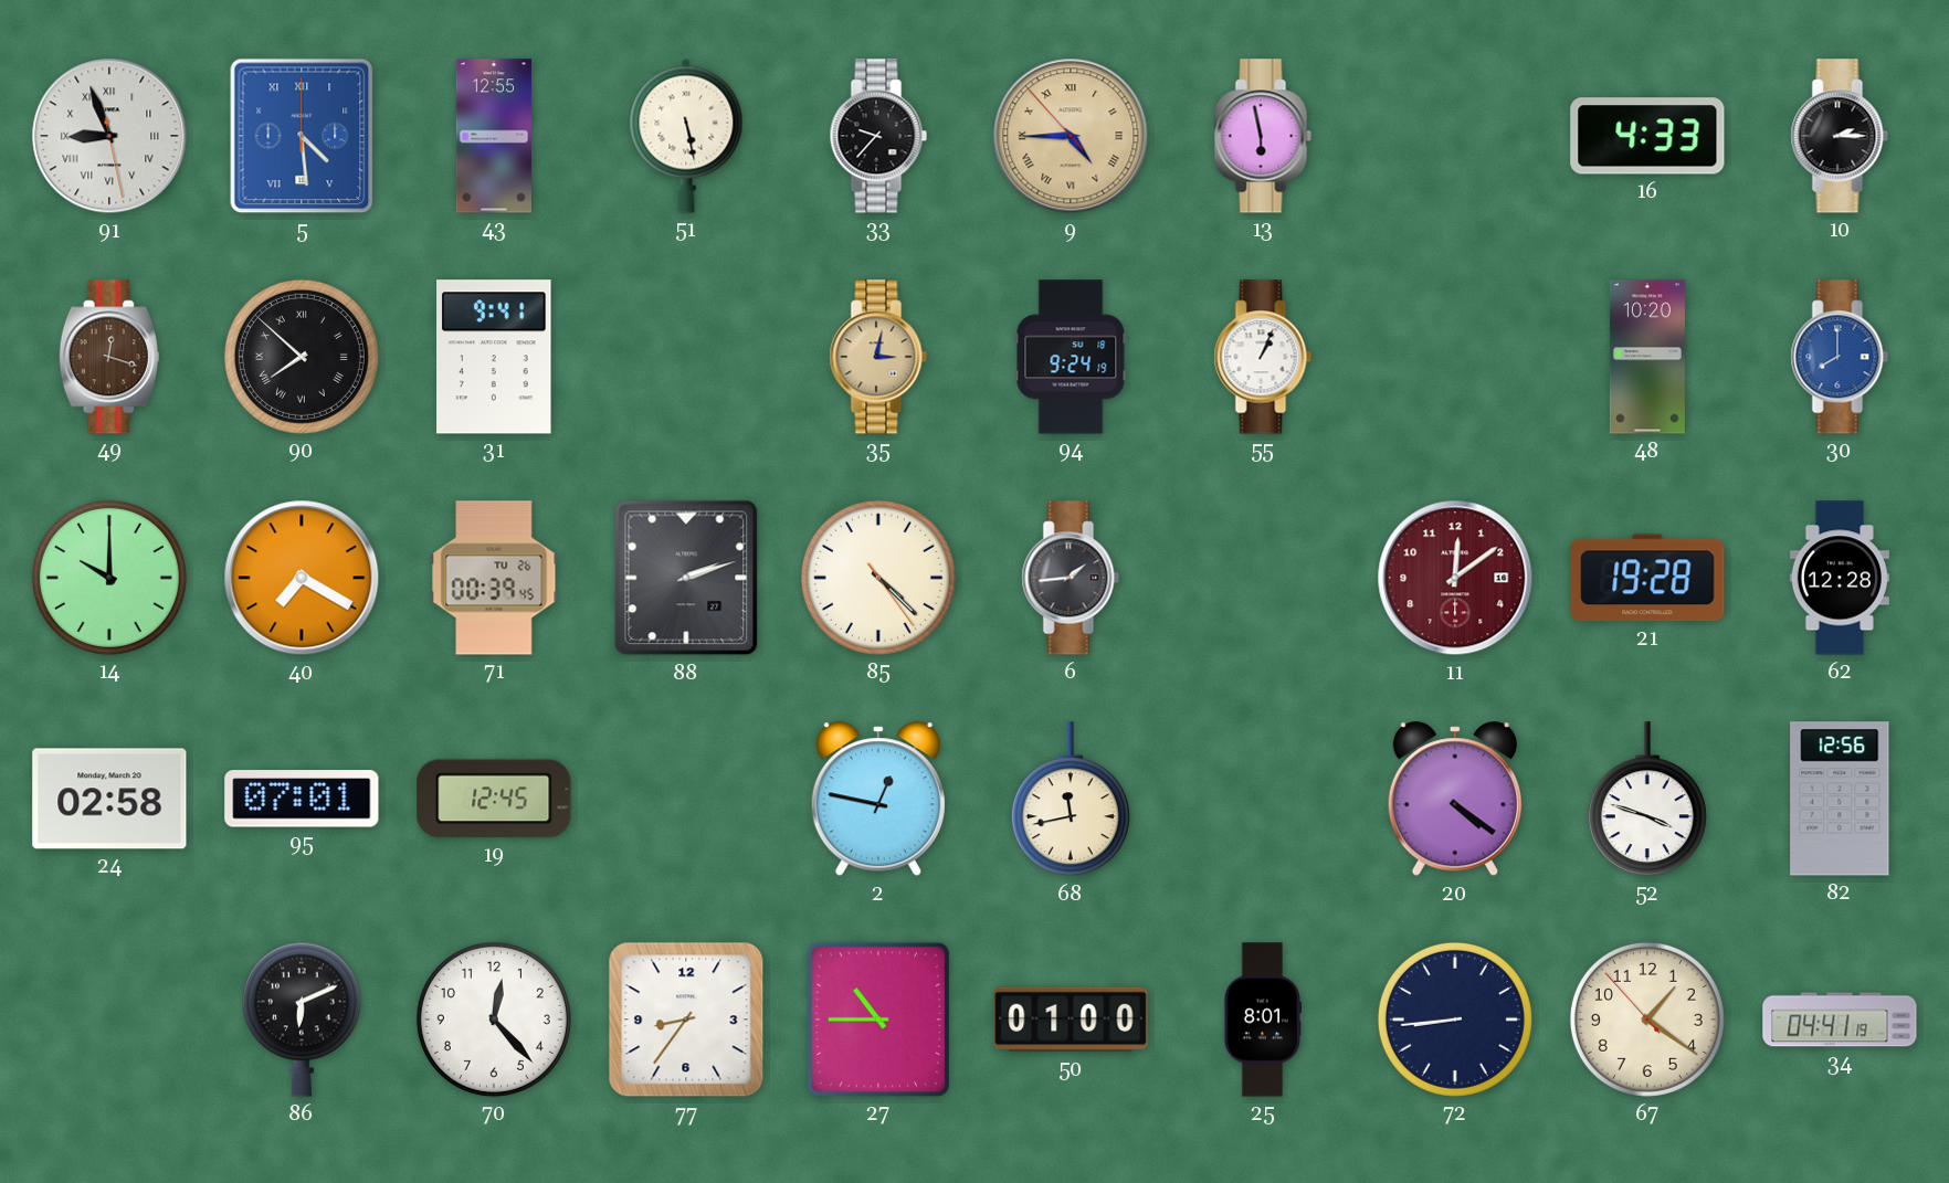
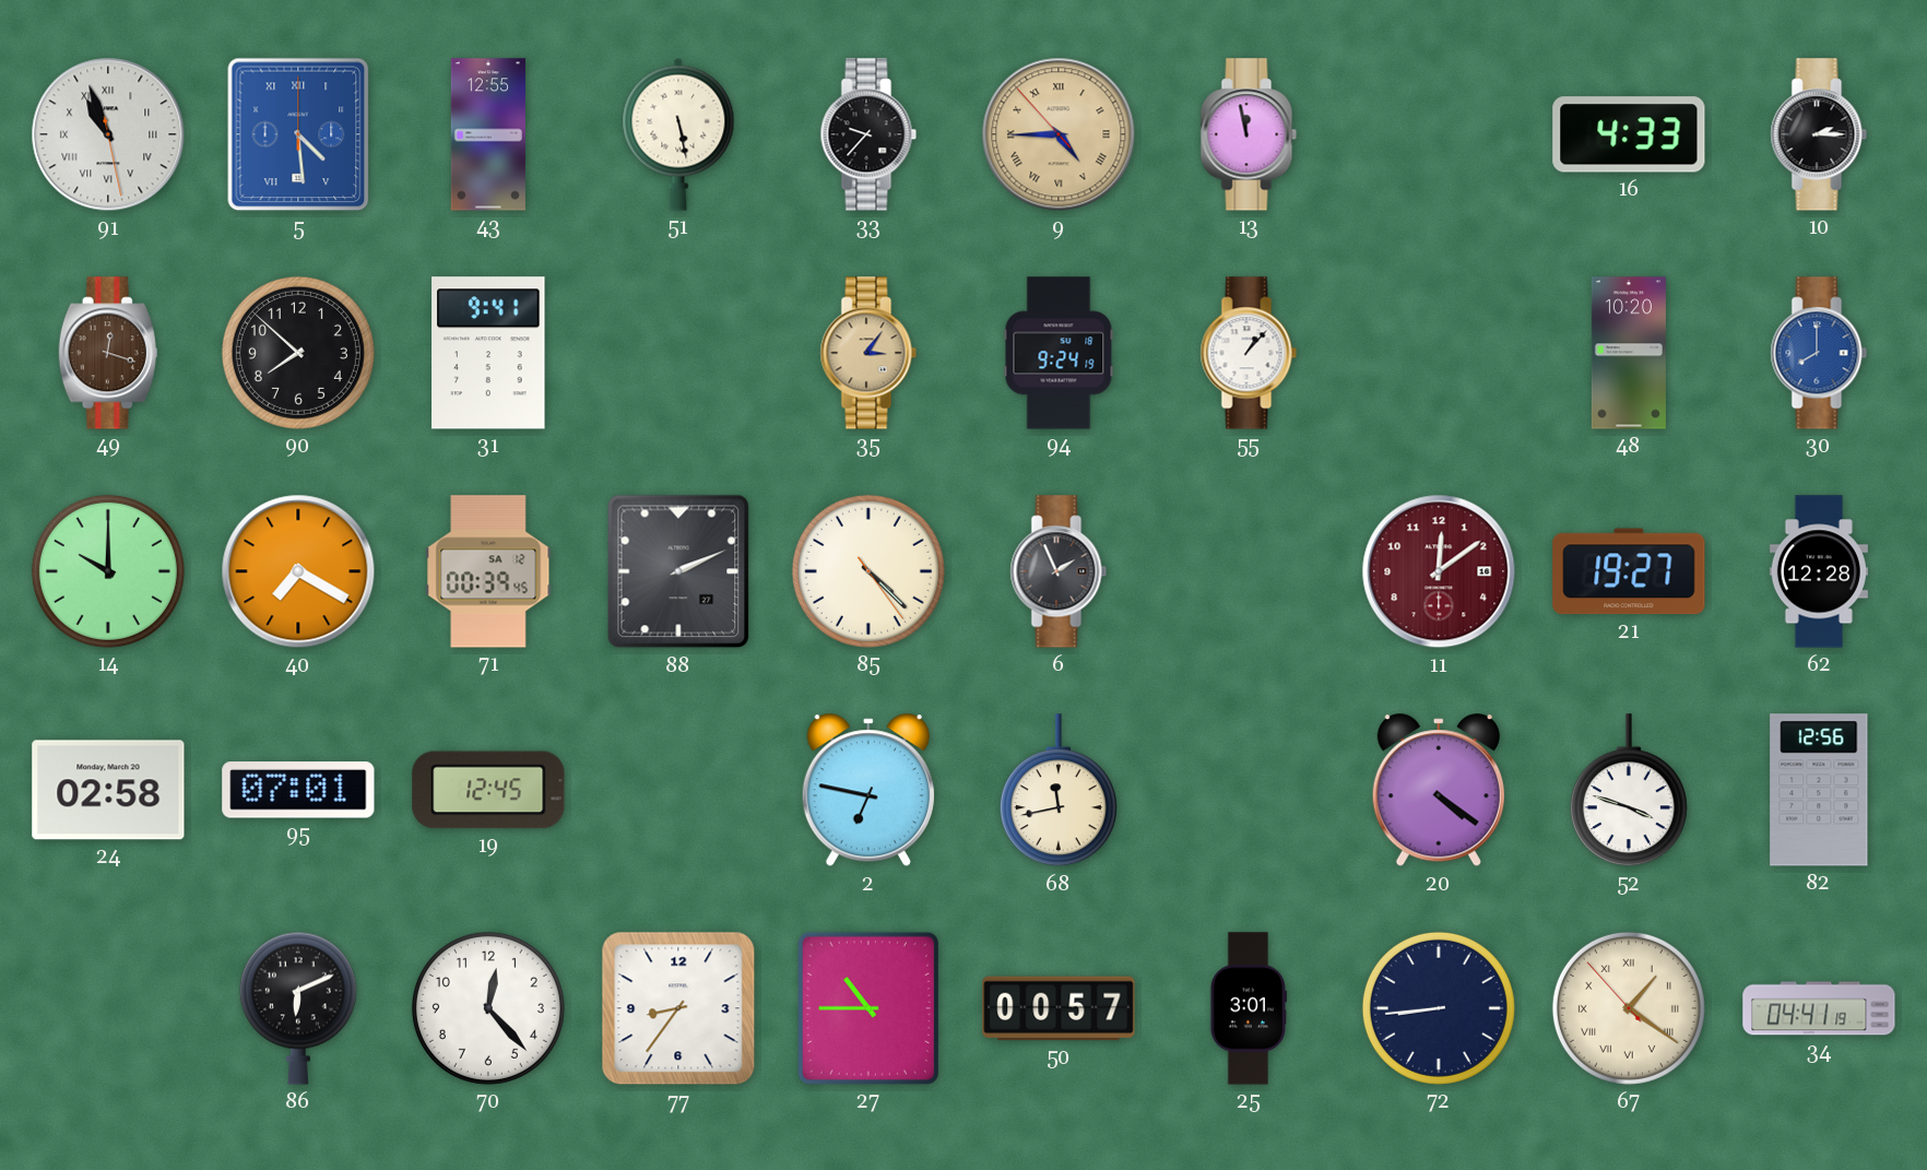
91: 8:56 -> 10:56
13: 5:58 -> 11:58
90 numerals: Roman -> Arabic
35: 3:02 -> 3:06
55: 1:04 -> 1:07
71 date: TU 26 -> SA 12
88: 2:12 -> 2:11
6: 1:44 -> 1:56
21: 19:28 -> 19:27
2: 12:47 -> 6:47
50: 01:00 -> 00:57
25: 8:01 -> 3:01
67 numerals: Arabic -> Roman
